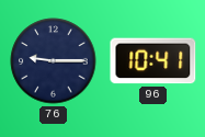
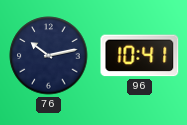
76: 9:15 -> 10:13
